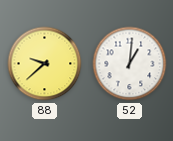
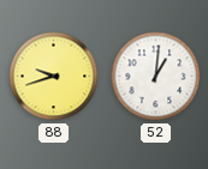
88: 9:38 -> 9:42
